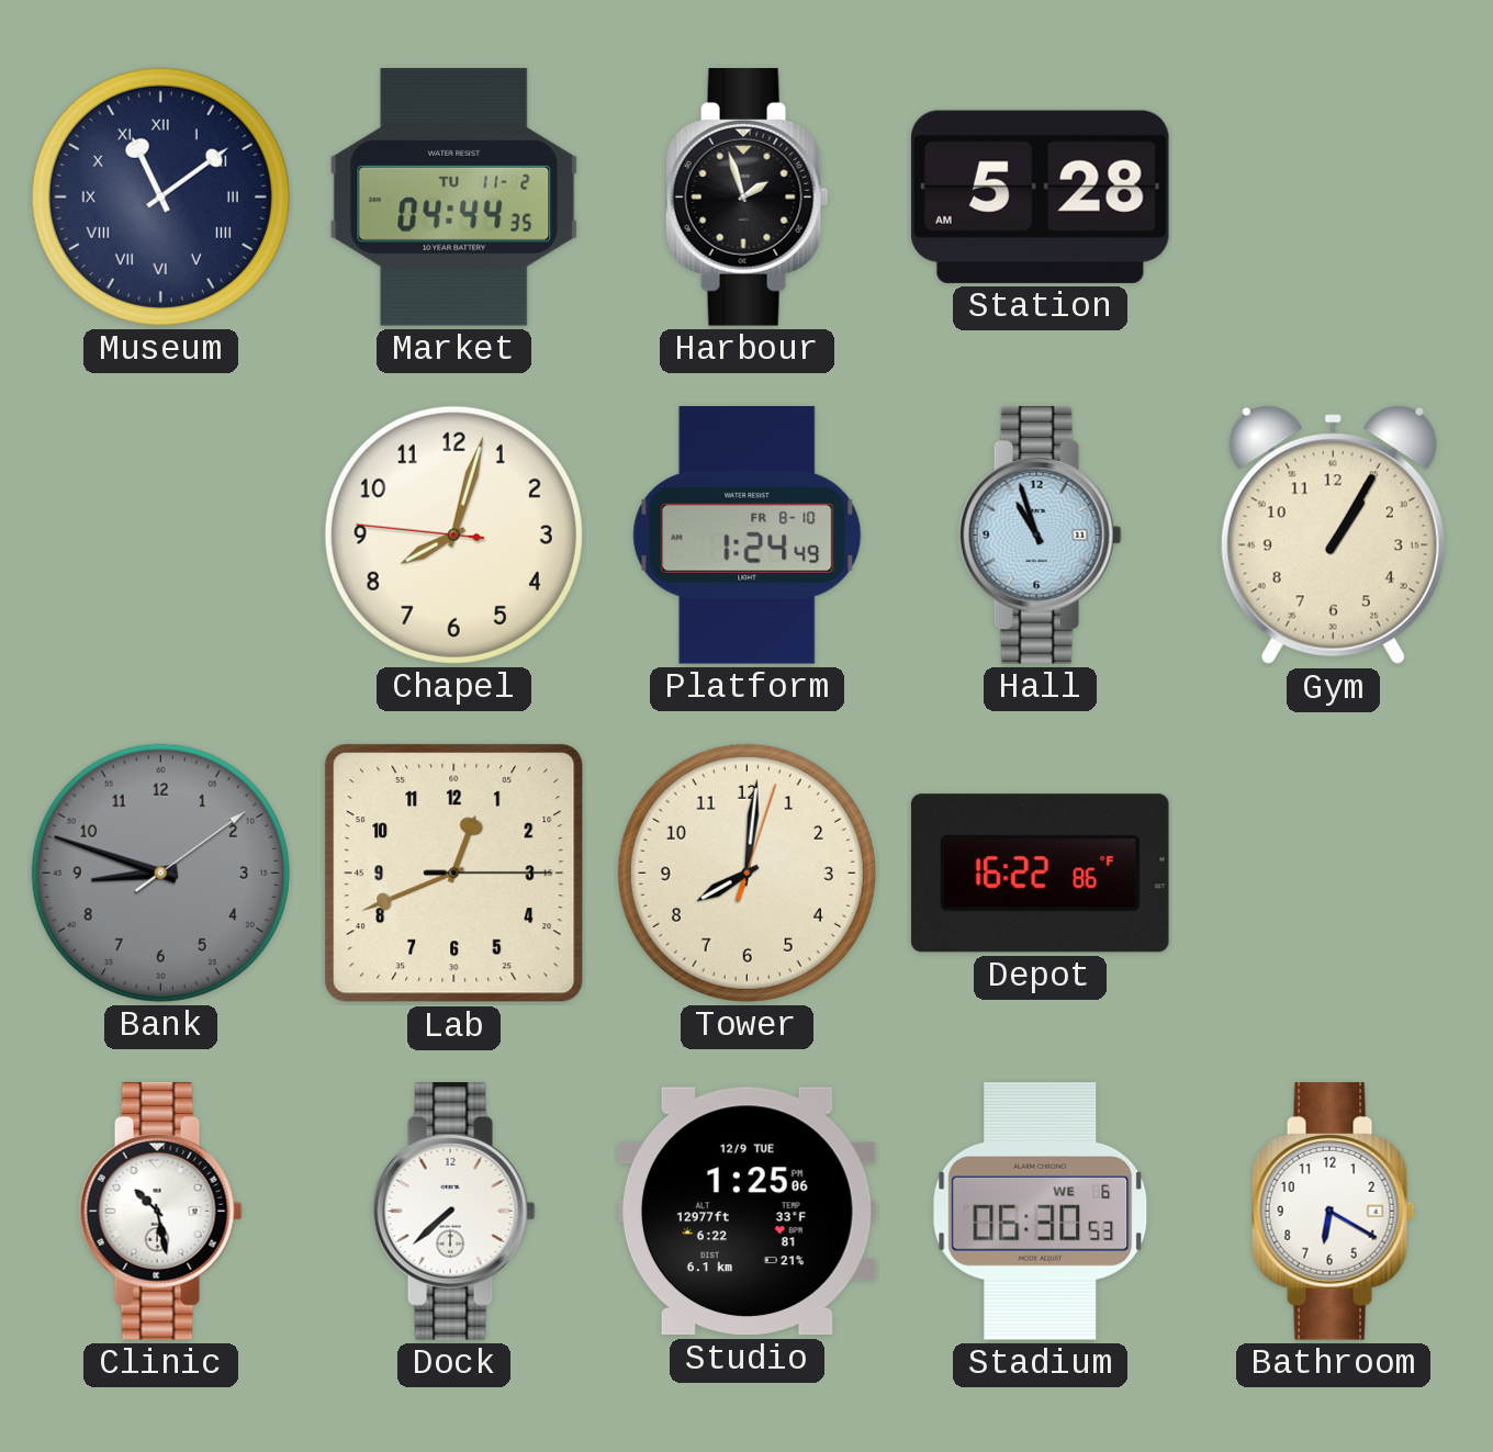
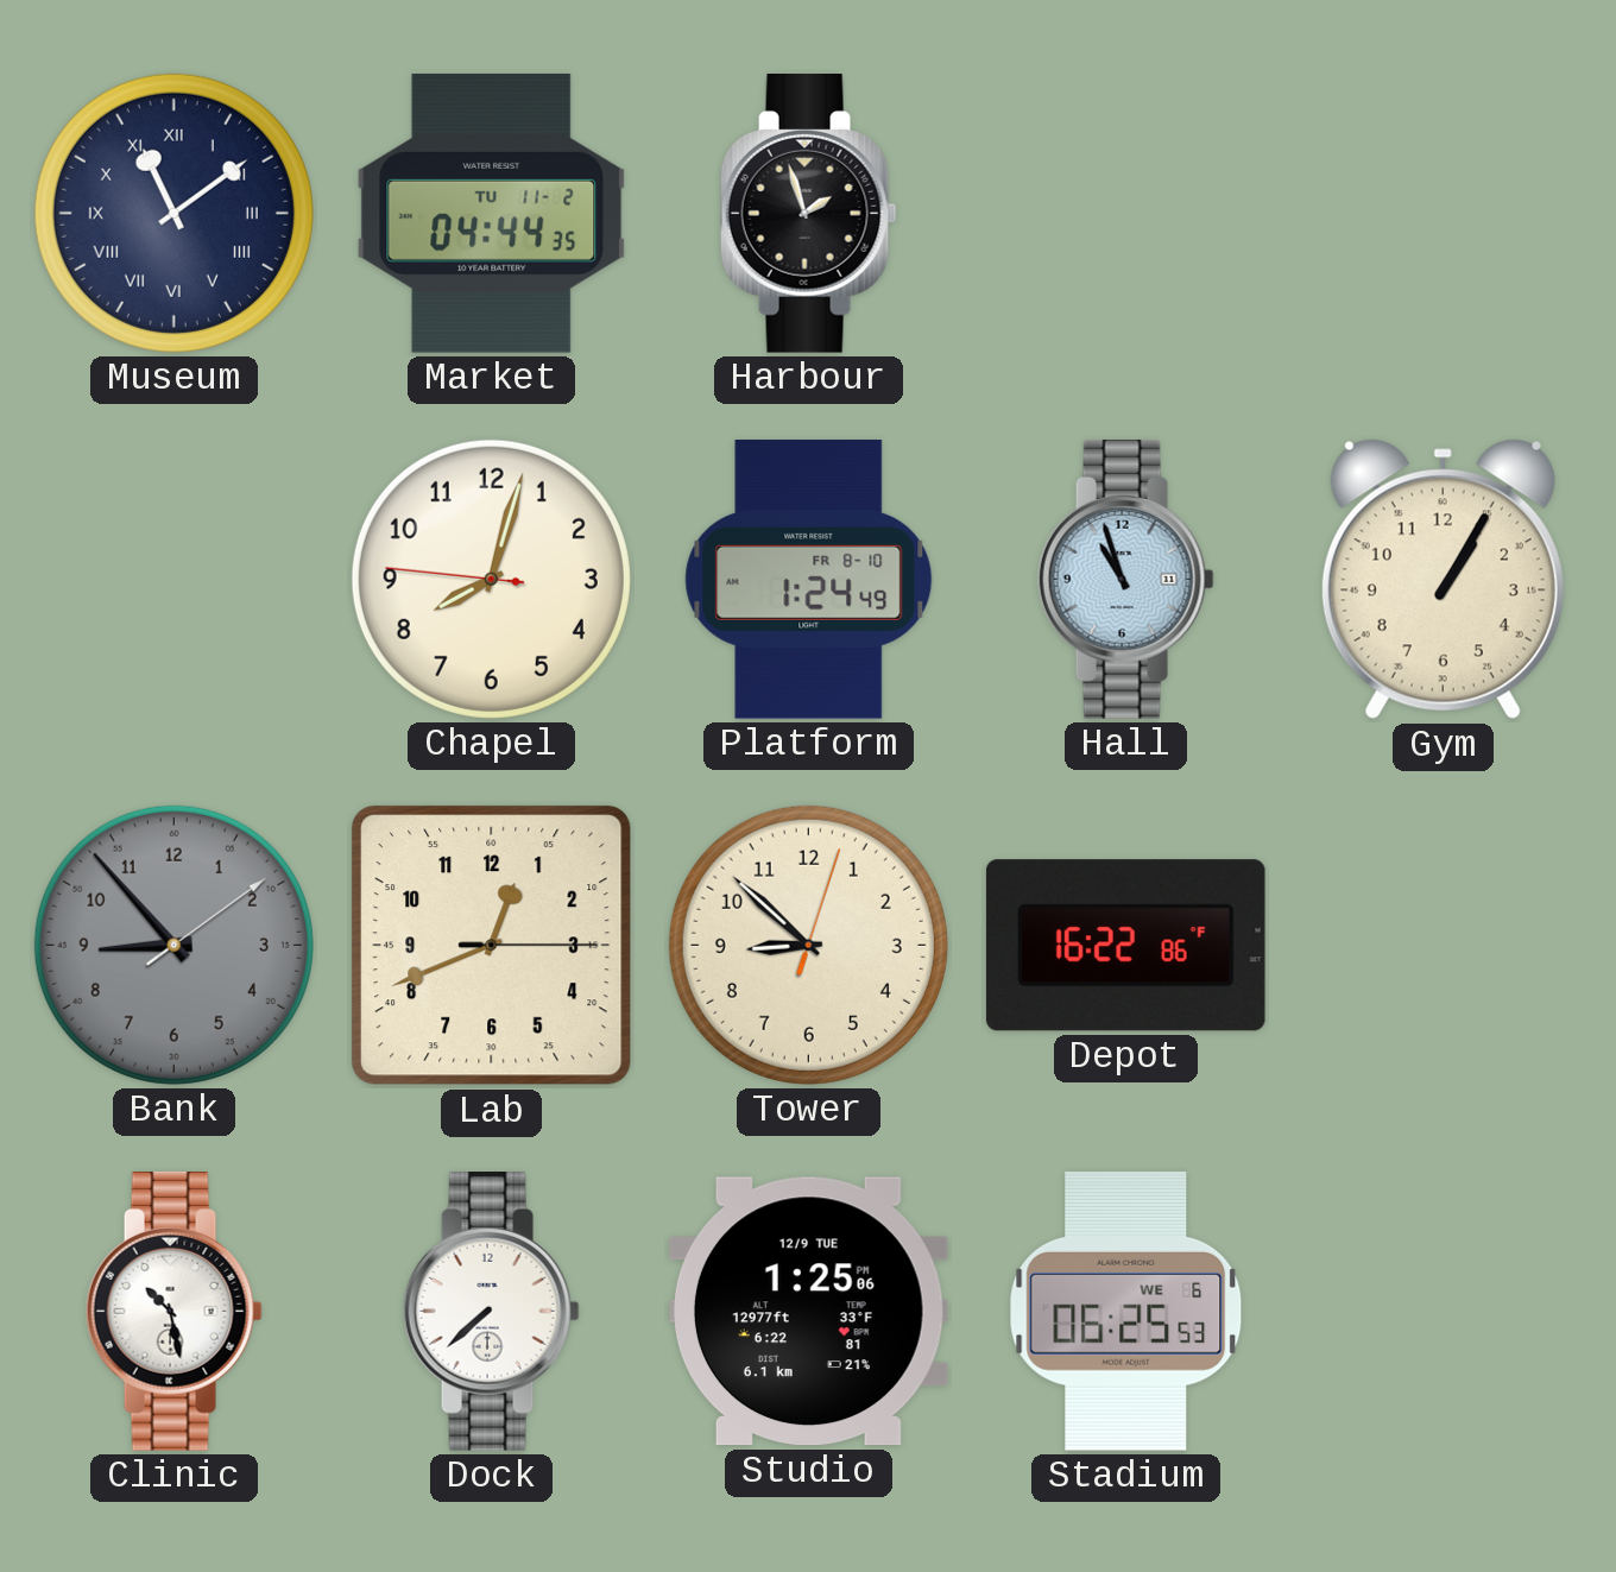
Station: 5:28 -> none
Bank: 8:48 -> 8:53
Tower: 8:01 -> 8:52
Stadium: 06:30 -> 06:25
Bathroom: 6:20 -> none
